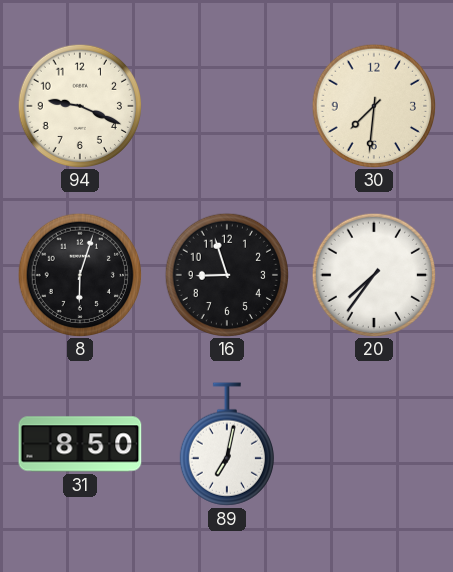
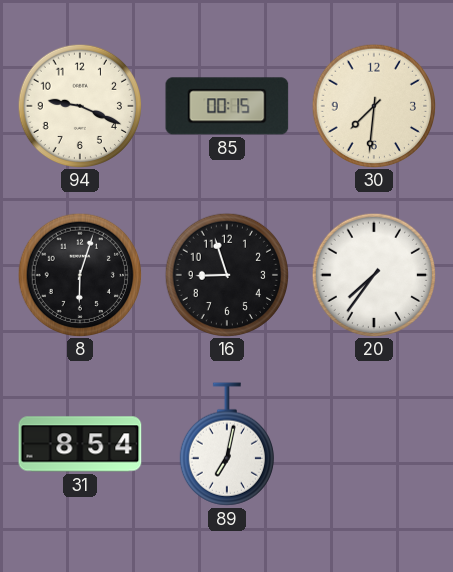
85: none -> 00:15
31: 8:50 -> 8:54
